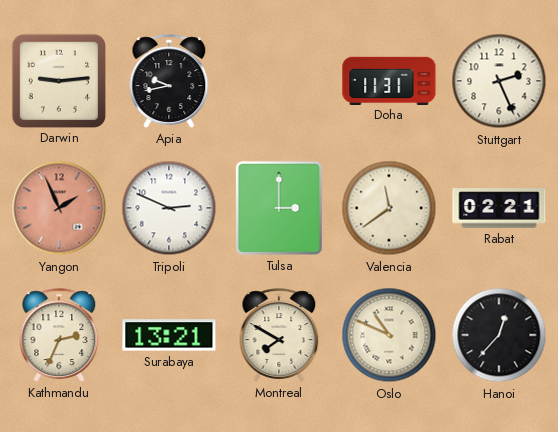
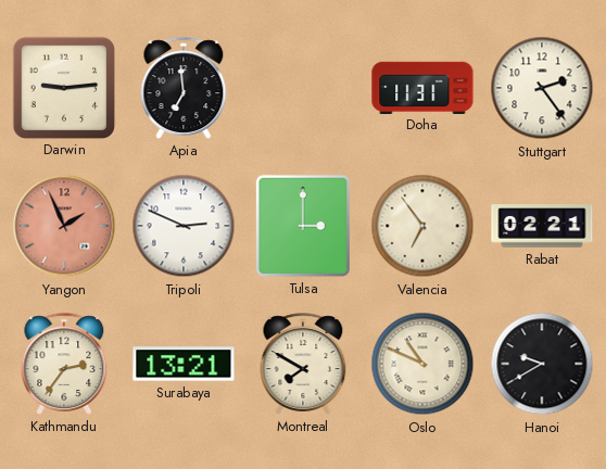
Apia: 9:43 -> 6:59
Stuttgart: 2:26 -> 2:24
Valencia: 11:39 -> 6:54
Kathmandu: 2:34 -> 2:36
Hanoi: 12:37 -> 9:40
